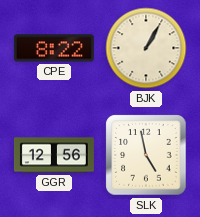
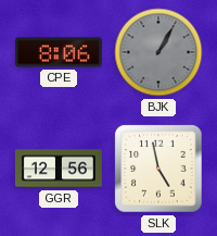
CPE: 8:22 -> 8:06
BJK dial: cream -> grey
